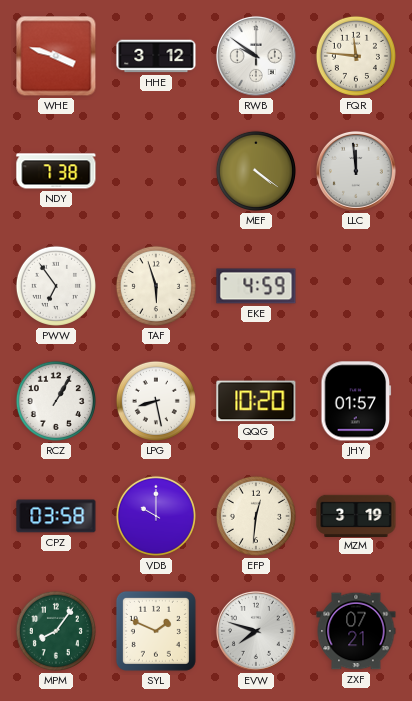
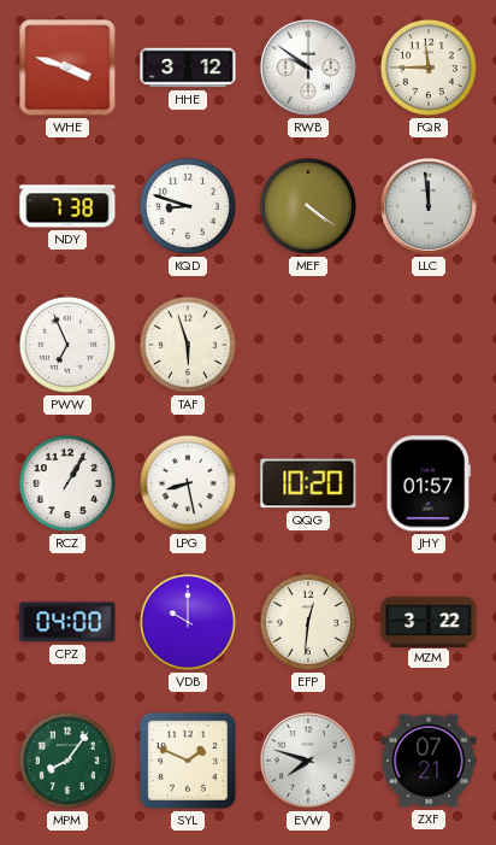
FQR: 11:46 -> 11:45
KQD: none -> 8:48
PWW: 6:54 -> 6:56
EKE: 4:59 -> none
CPZ: 03:58 -> 04:00
MZM: 3:19 -> 3:22
